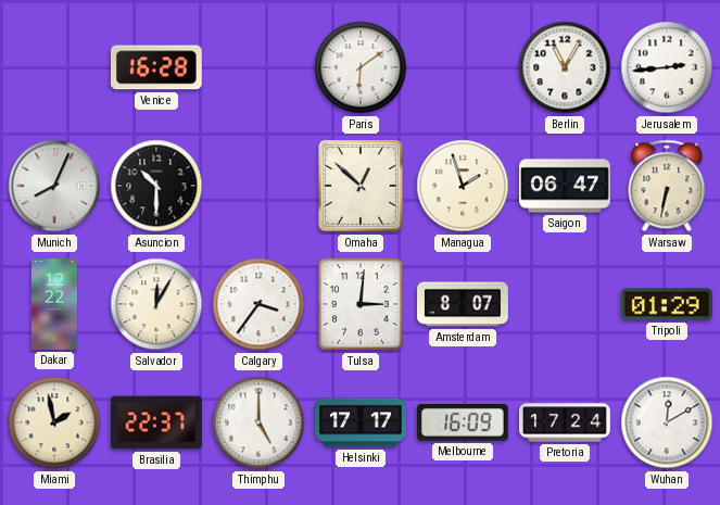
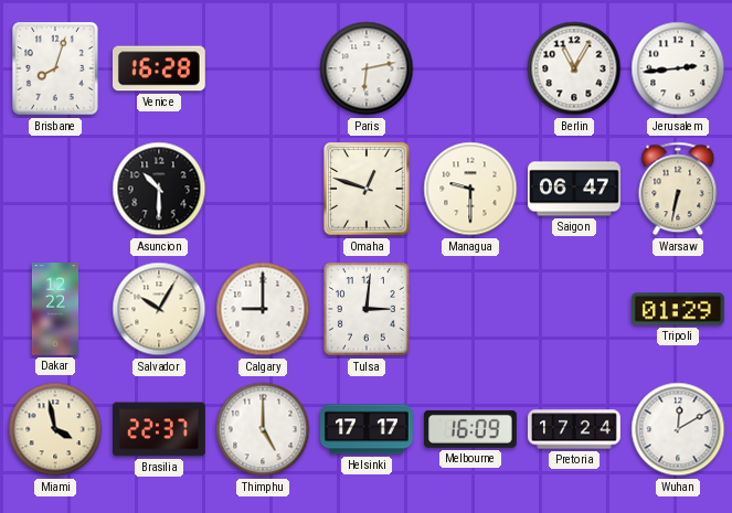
Brisbane: none -> 8:03
Paris: 6:09 -> 6:13
Munich: 8:04 -> none
Omaha: 12:52 -> 12:48
Managua: 1:57 -> 9:30
Salvador: 12:05 -> 10:05
Calgary: 3:36 -> 9:00
Amsterdam: 8:07 -> none
Miami: 1:58 -> 3:58
